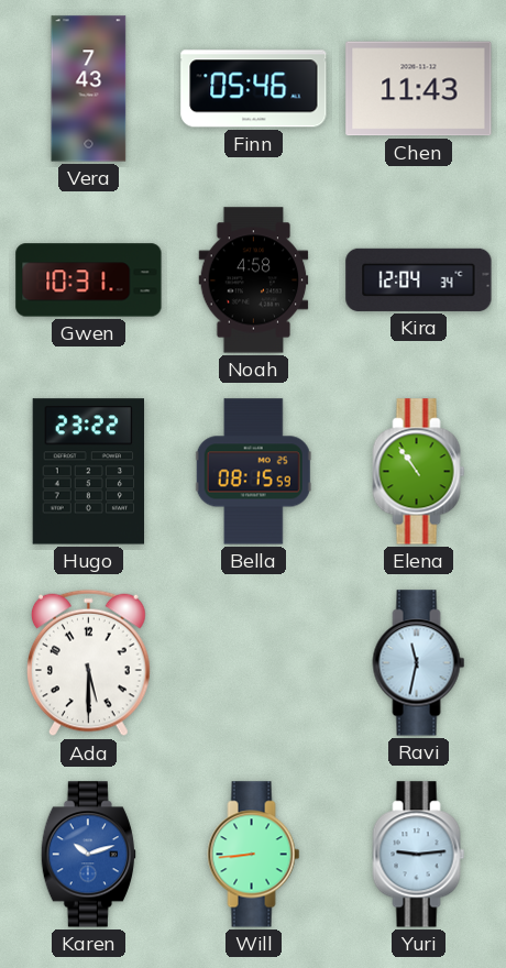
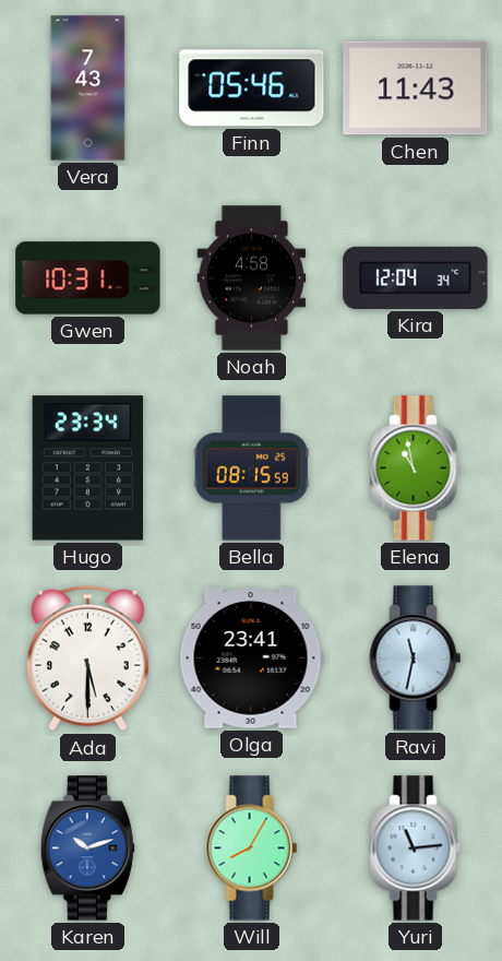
Hugo: 23:22 -> 23:34
Elena: 10:54 -> 10:58
Olga: none -> 23:41
Will: 8:44 -> 8:05
Yuri: 9:14 -> 11:14
